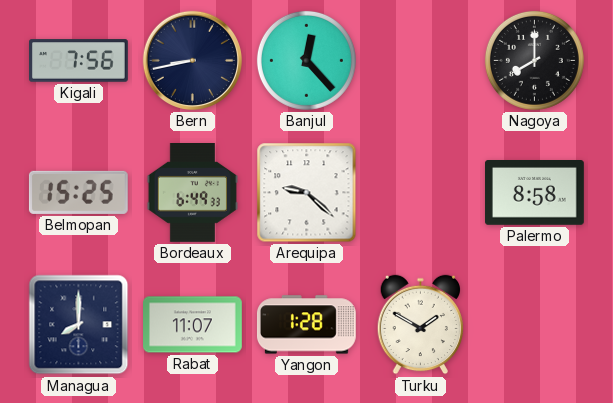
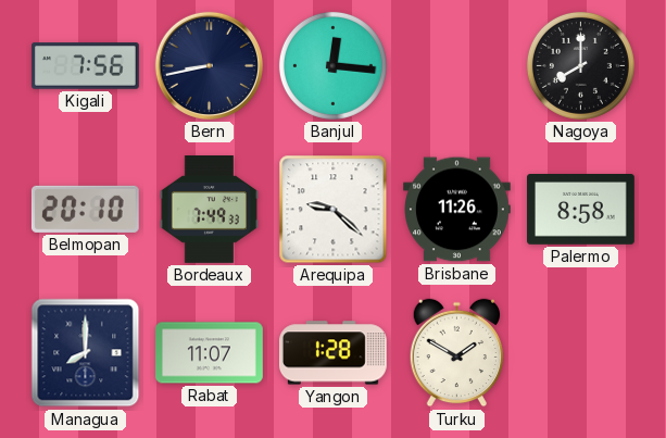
Banjul: 12:23 -> 12:16
Belmopan: 15:25 -> 20:10
Bordeaux: 6:49 -> 7:49
Brisbane: none -> 11:26
